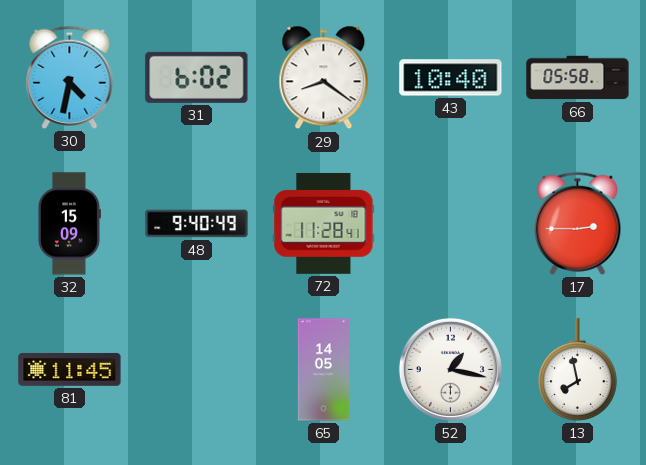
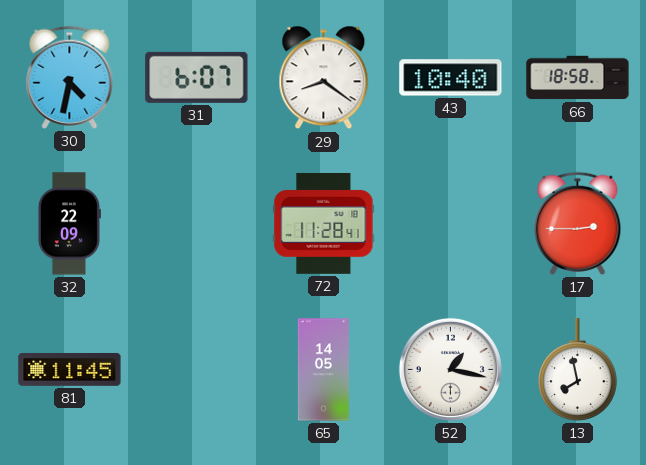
31: 6:02 -> 6:07
66: 05:58 -> 18:58
32: 15:09 -> 22:09
48: 9:40 -> none
